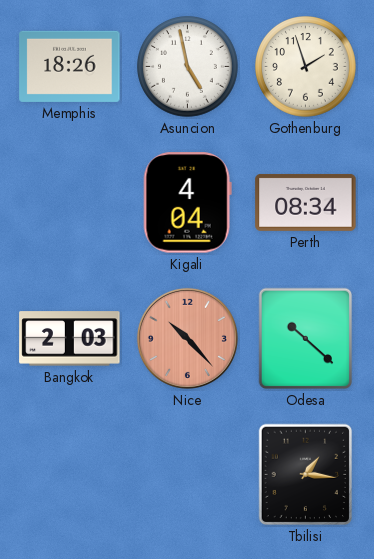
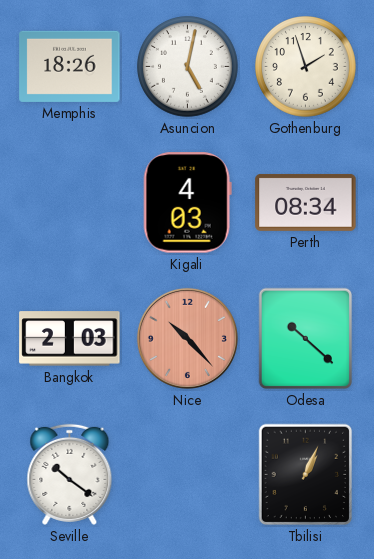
Asuncion: 4:58 -> 5:02
Kigali: 4:04 -> 4:03
Seville: none -> 10:21
Tbilisi: 1:16 -> 1:04
